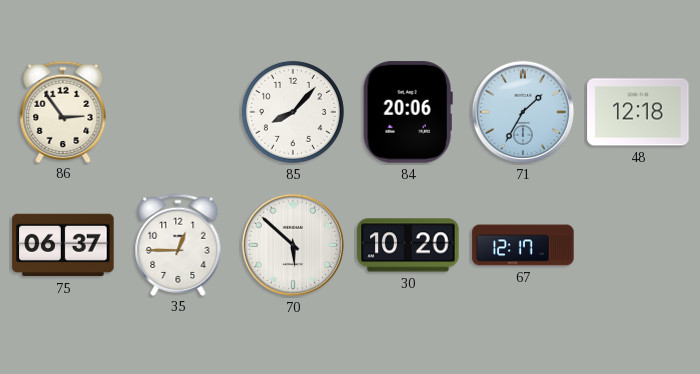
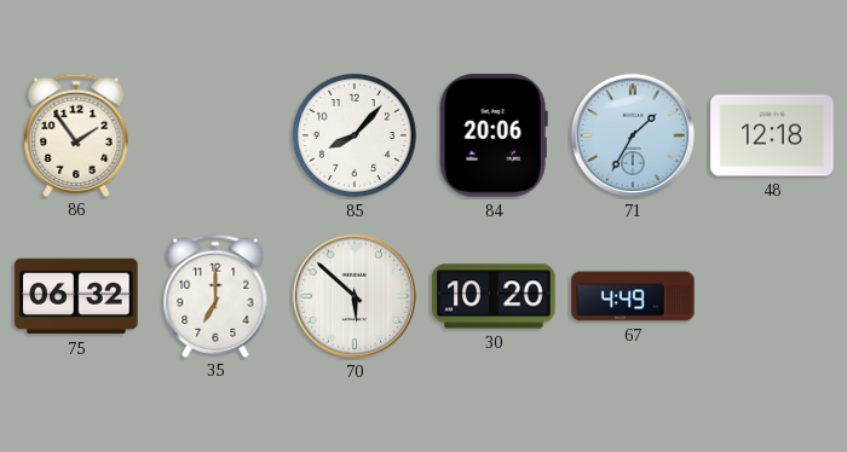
86: 2:54 -> 1:54
75: 06:37 -> 06:32
35: 12:45 -> 7:00
67: 12:17 -> 4:49
